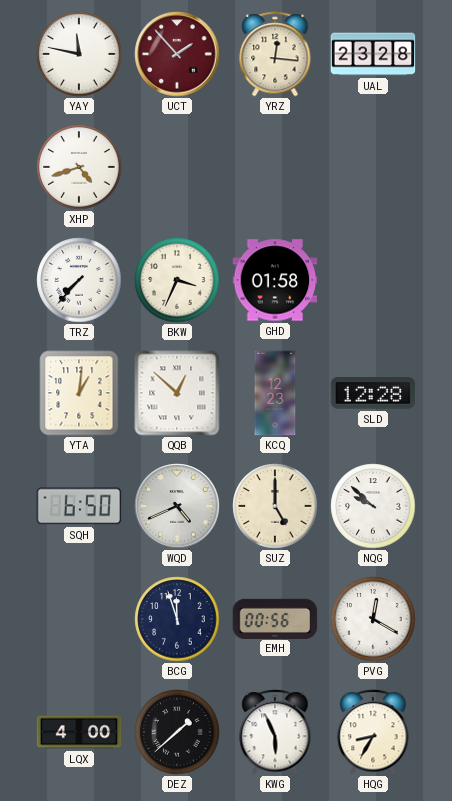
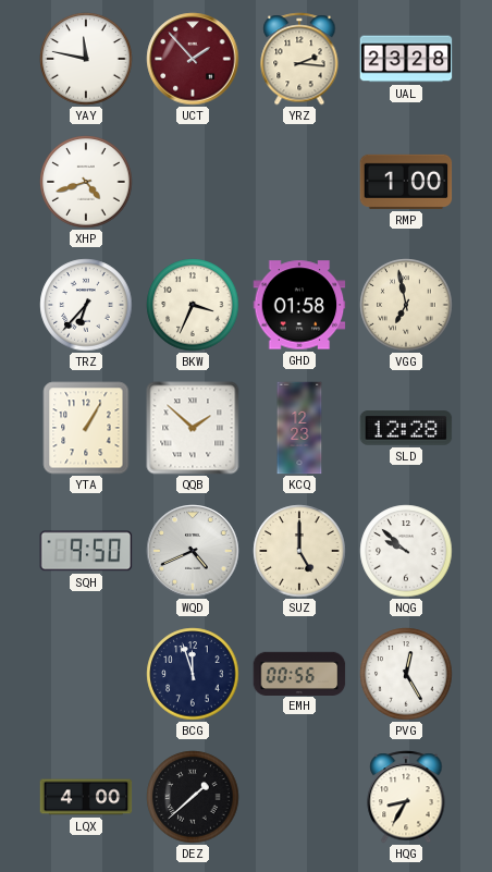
YRZ: 12:16 -> 2:16
RMP: none -> 1:00
TRZ: 7:37 -> 6:37
VGG: none -> 6:58
YTA: 1:01 -> 1:05
QQB: 12:52 -> 1:52
SQH: 6:50 -> 9:50
PVG: 12:20 -> 12:25
KWG: 5:56 -> none
